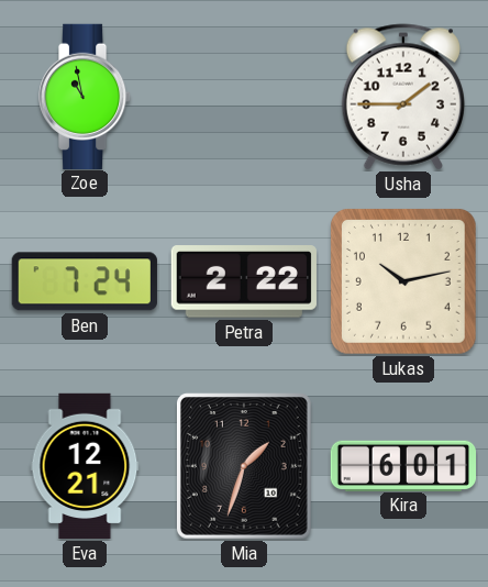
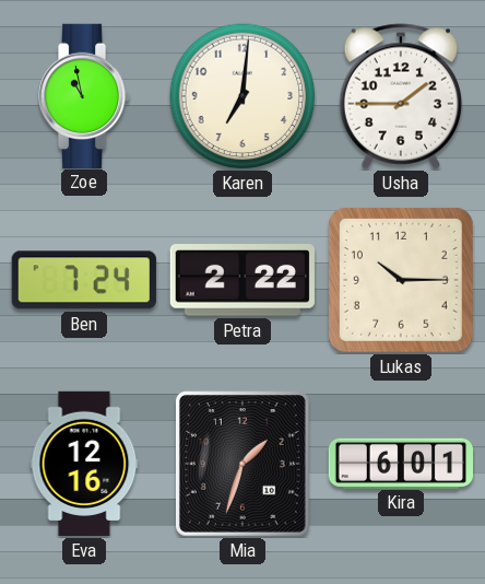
Karen: none -> 7:01
Lukas: 10:13 -> 10:15
Eva: 12:21 -> 12:16
